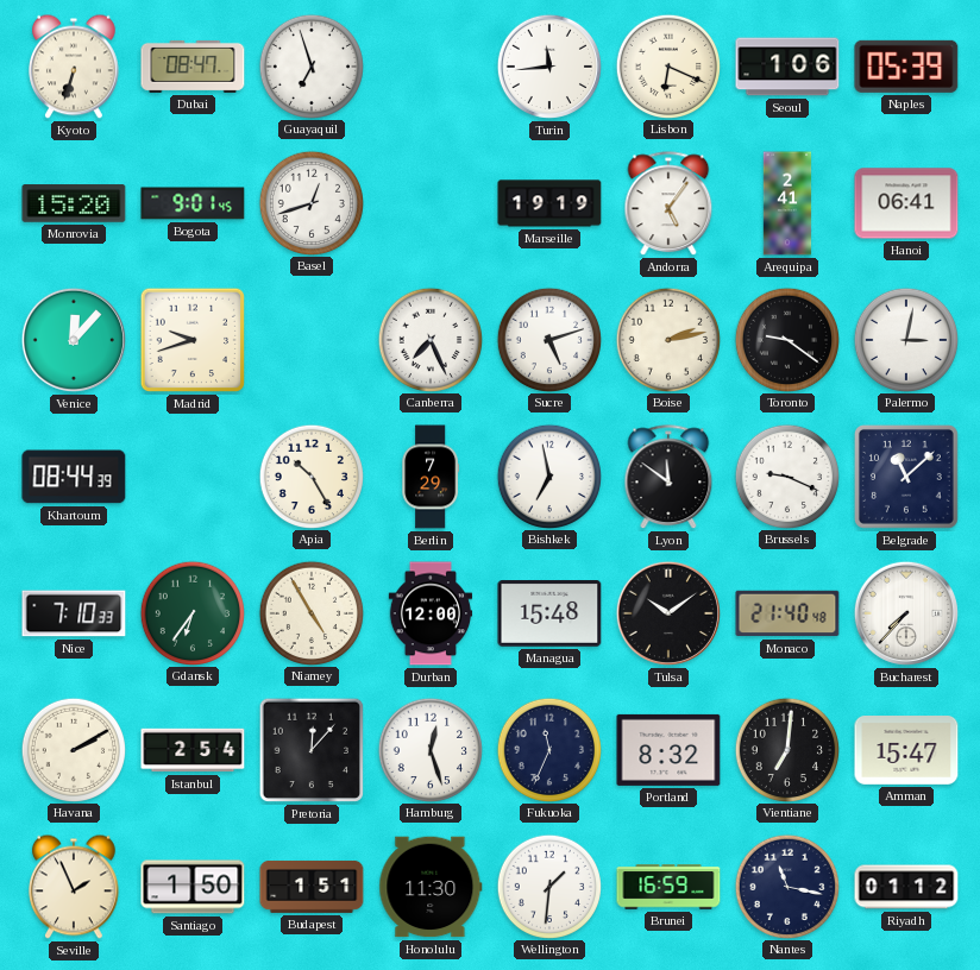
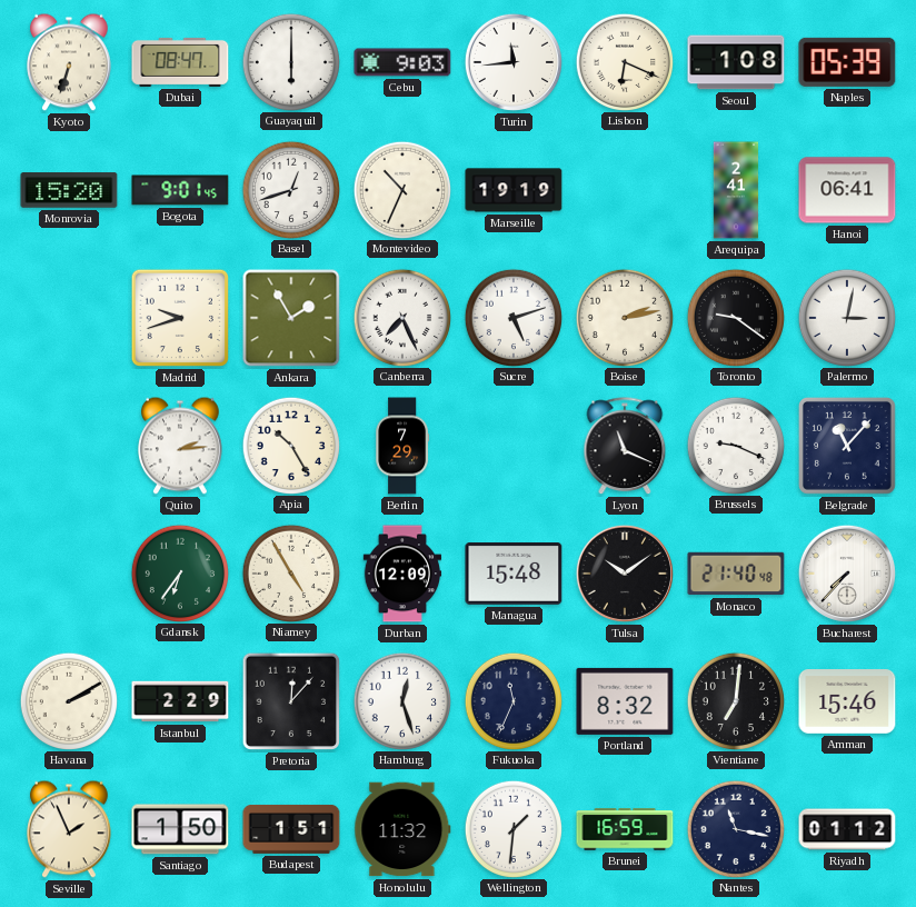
Guayaquil: 6:57 -> 6:00
Cebu: none -> 9:03
Seoul: 1:06 -> 1:08
Montevideo: none -> 10:34
Andorra: 5:06 -> none
Venice: 12:07 -> none
Ankara: none -> 1:55
Khartoum: 08:44 -> none
Quito: none -> 2:14
Bishkek: 6:58 -> none
Lyon: 11:51 -> 11:19
Belgrade: 11:08 -> 11:07
Nice: 7:10 -> none
Durban: 12:00 -> 12:09
Istanbul: 2:54 -> 2:29
Amman: 15:47 -> 15:46
Honolulu: 11:30 -> 11:32
